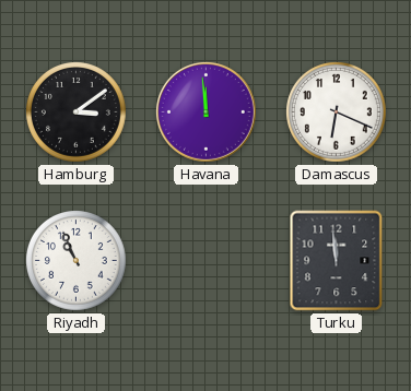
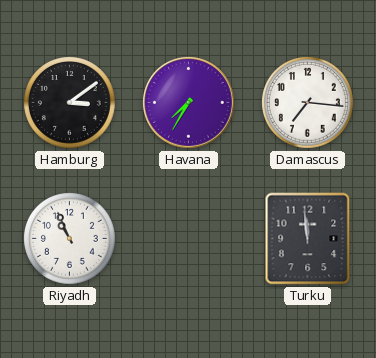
Havana: 11:59 -> 7:35
Damascus: 6:19 -> 7:16
